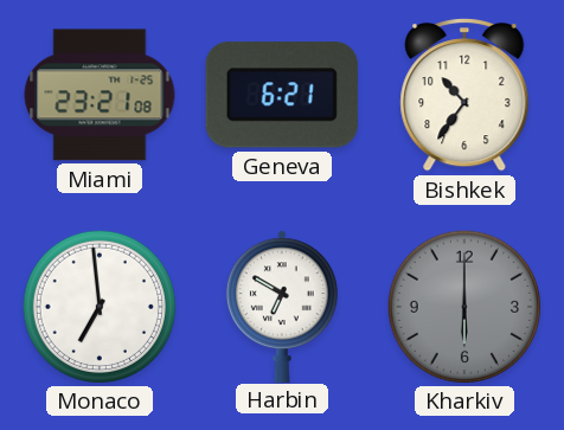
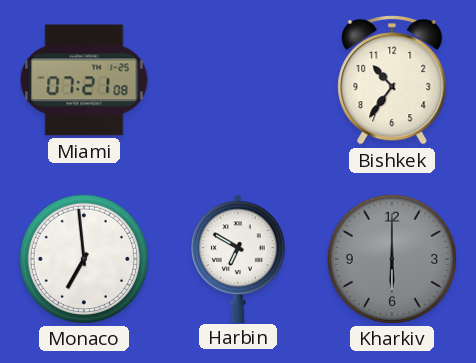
Miami: 23:21 -> 07:21
Geneva: 6:21 -> none
